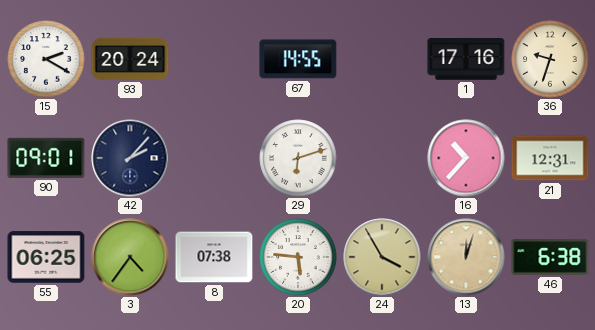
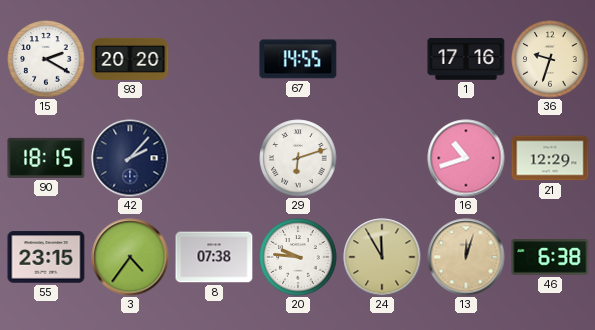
93: 20:24 -> 20:20
90: 09:01 -> 18:15
16: 10:37 -> 10:42
21: 12:31 -> 12:29
55: 06:25 -> 23:15
20: 5:46 -> 9:46
24: 3:55 -> 11:55
